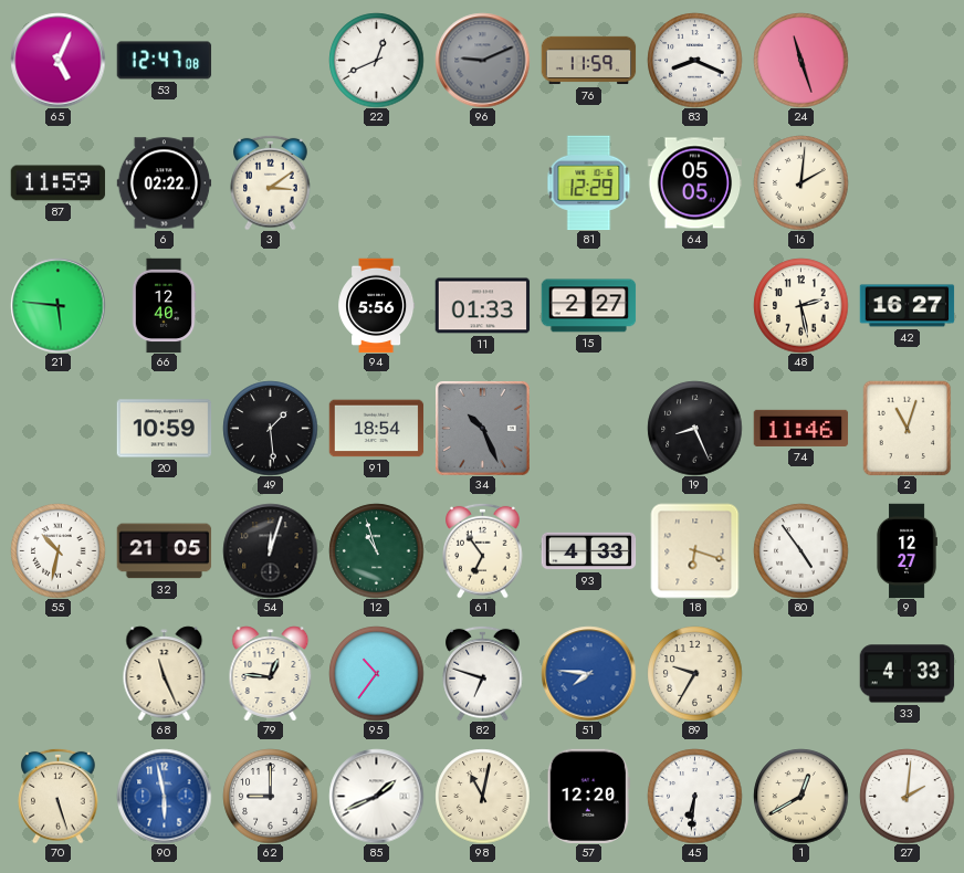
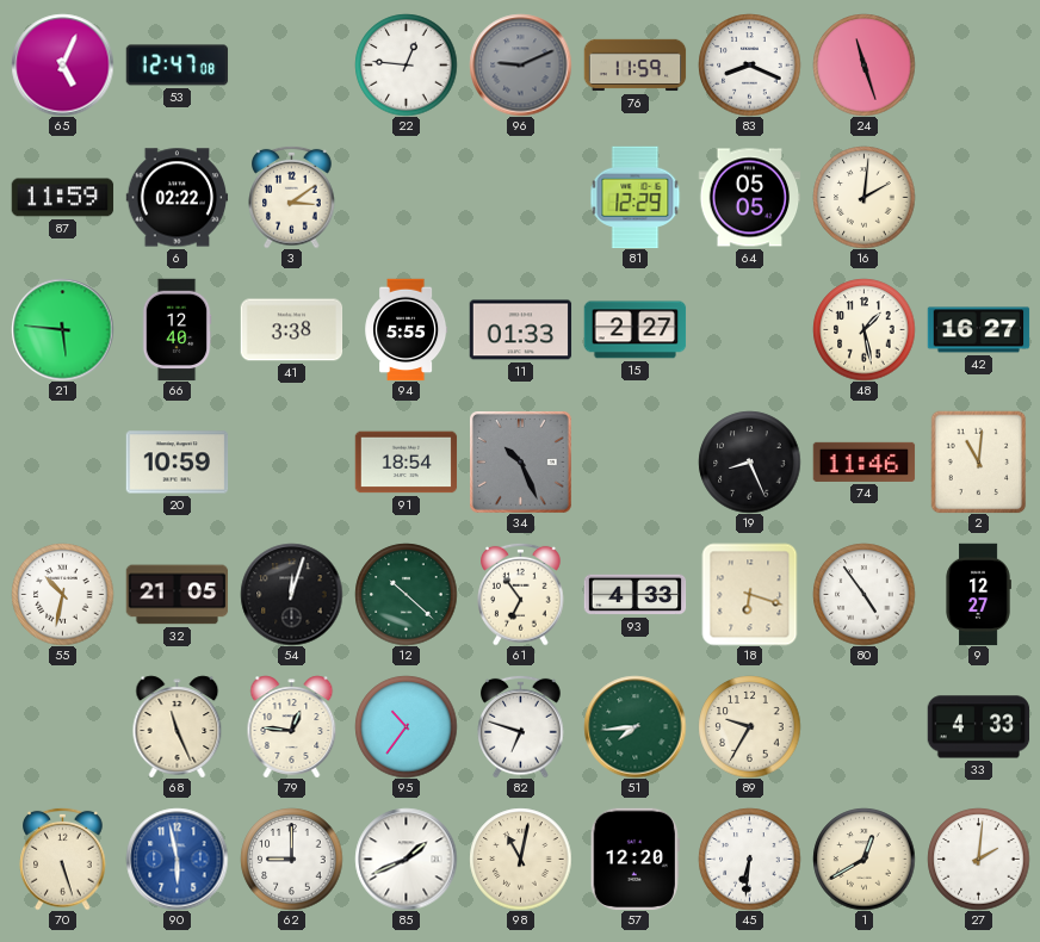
22: 12:41 -> 12:46
41: none -> 3:38
94: 5:56 -> 5:55
48: 2:28 -> 1:28
49: 1:29 -> none
2: 11:03 -> 11:01
12: 10:57 -> 10:22
51: 7:46 -> 7:44
51 dial: blue -> green
